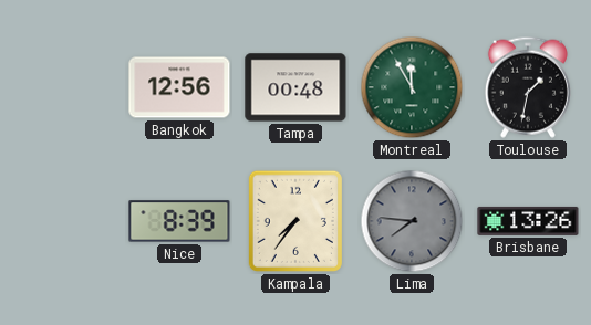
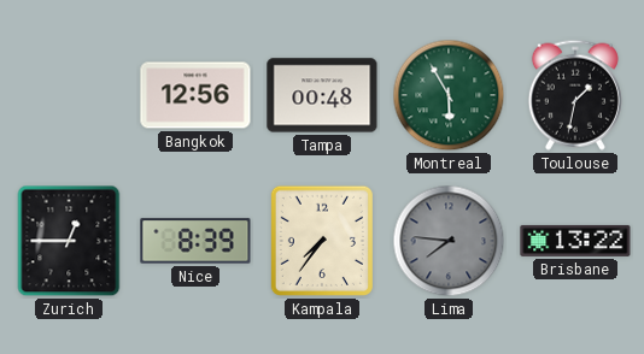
Montreal: 11:55 -> 5:55
Zurich: none -> 12:45
Brisbane: 13:26 -> 13:22
